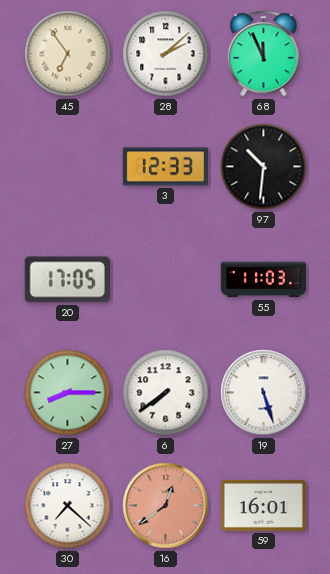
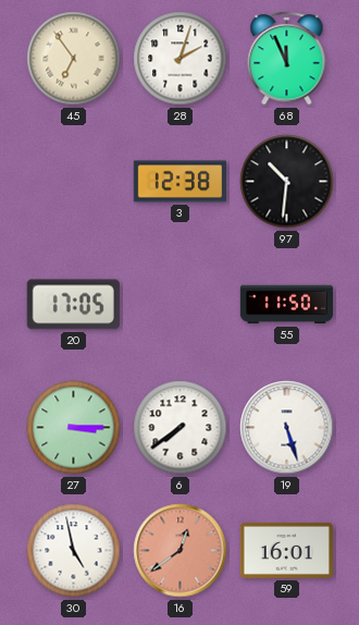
28: 2:08 -> 2:03
3: 12:33 -> 12:38
55: 11:03 -> 11:50
27: 8:15 -> 3:15
30: 7:22 -> 4:58
